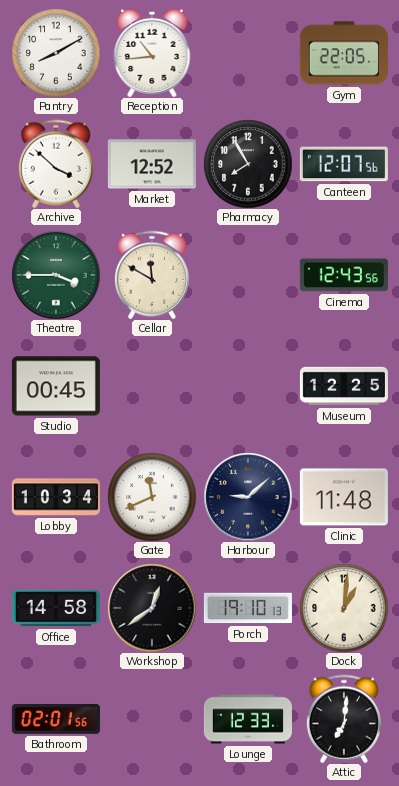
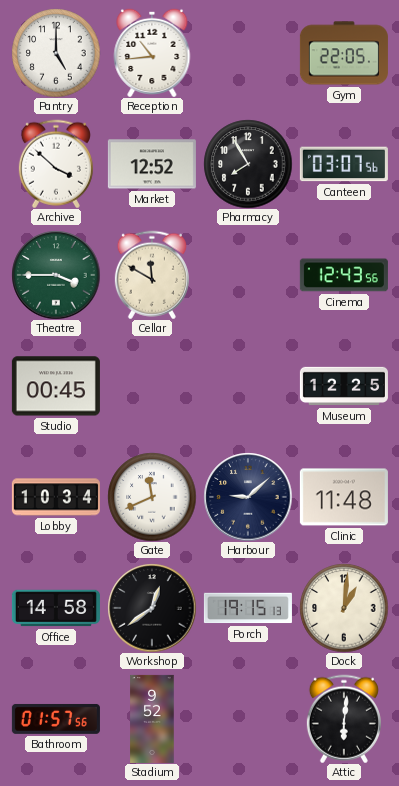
Pantry: 8:10 -> 5:00
Canteen: 12:07 -> 03:07
Porch: 19:10 -> 19:15
Bathroom: 02:01 -> 01:57
Stadium: none -> 9:52
Lounge: 12:33 -> none
Attic: 7:01 -> 6:01
